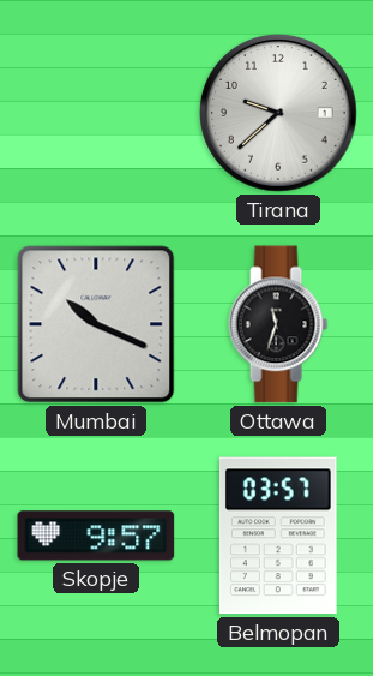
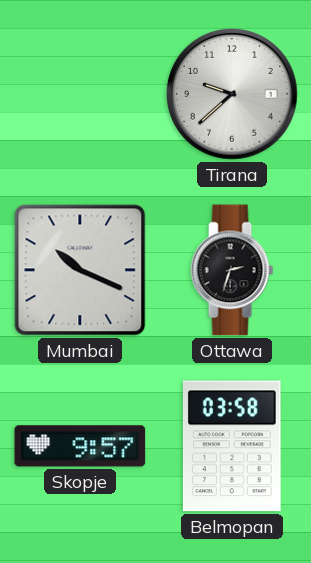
Ottawa: 11:33 -> 2:33
Belmopan: 03:57 -> 03:58
